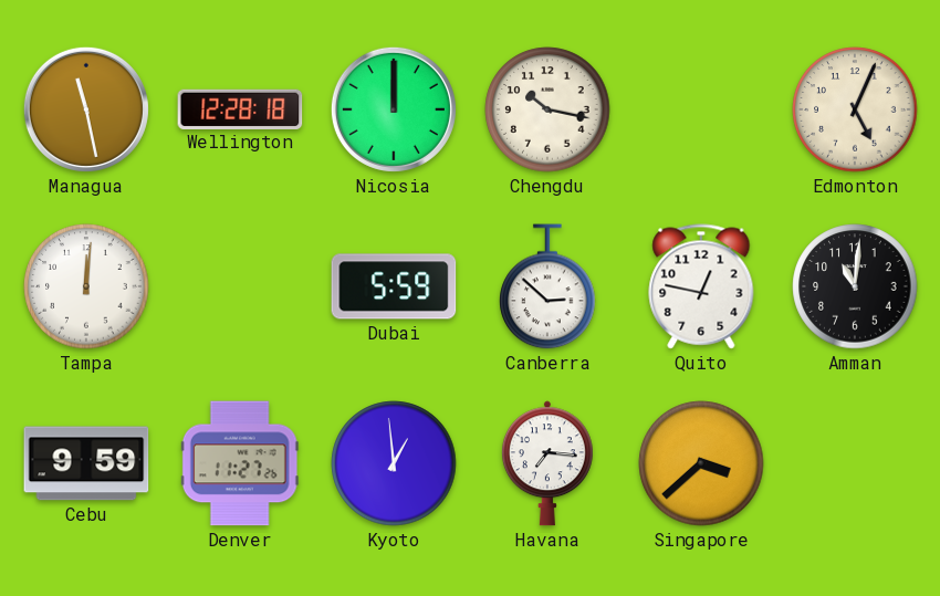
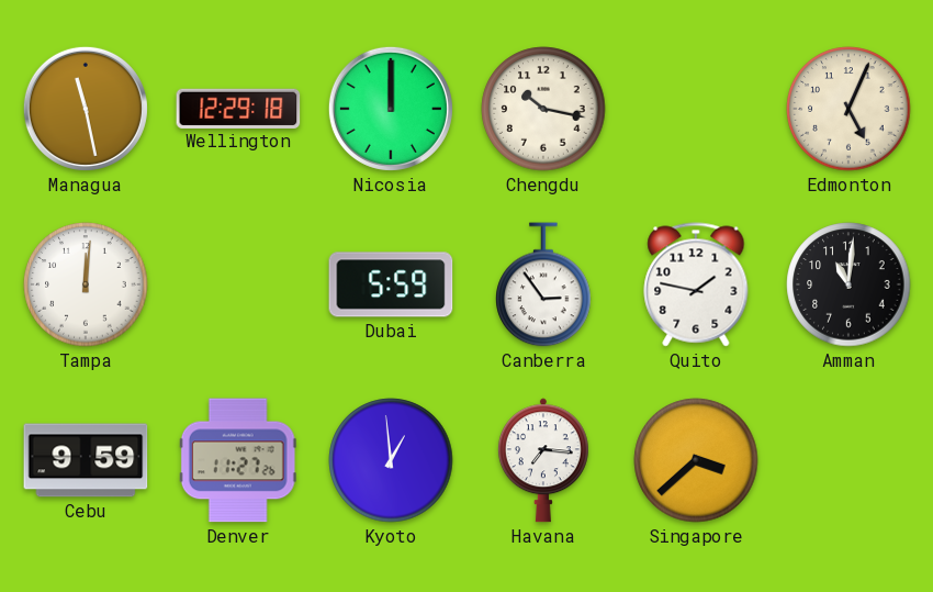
Wellington: 12:28 -> 12:29
Canberra: 2:52 -> 2:54
Quito: 12:47 -> 1:47
